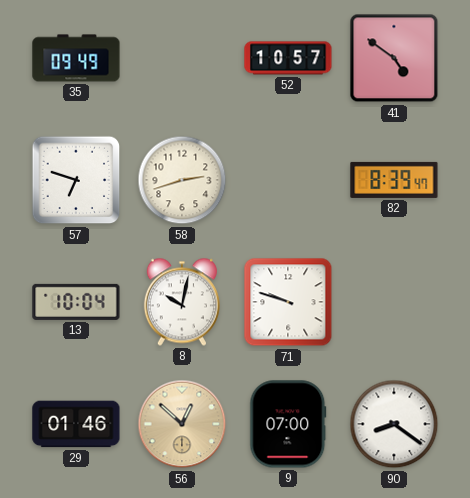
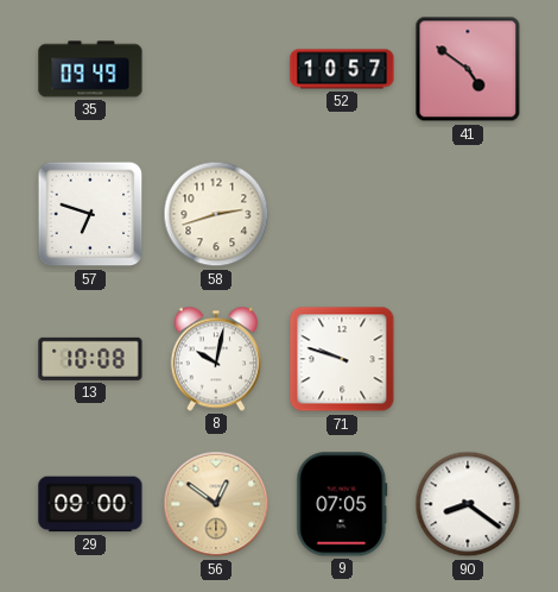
82: 8:39 -> none
13: 10:04 -> 10:08
29: 01:46 -> 09:00
56: 12:52 -> 12:51
9: 07:00 -> 07:05
